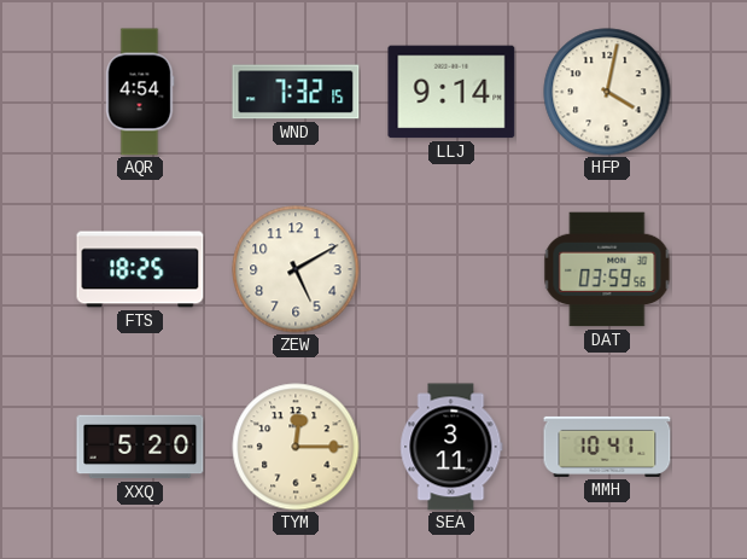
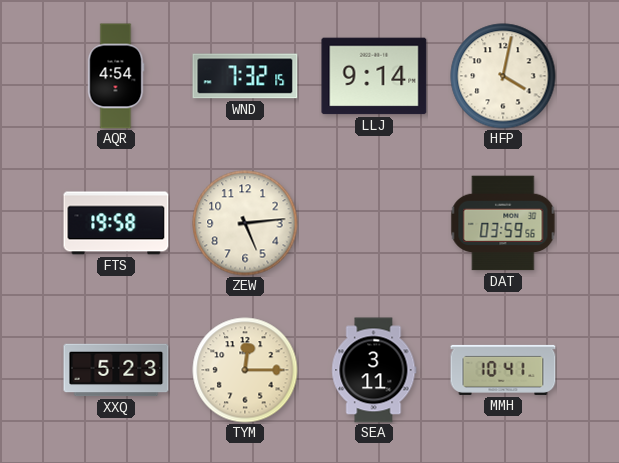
FTS: 18:25 -> 19:58
ZEW: 5:10 -> 5:14
XXQ: 5:20 -> 5:23
